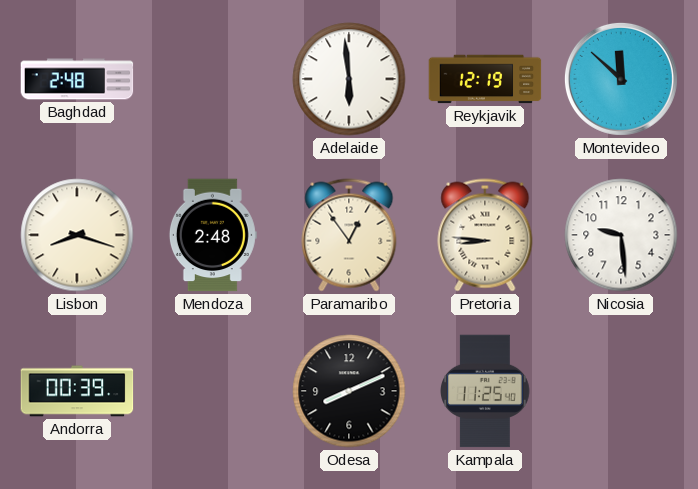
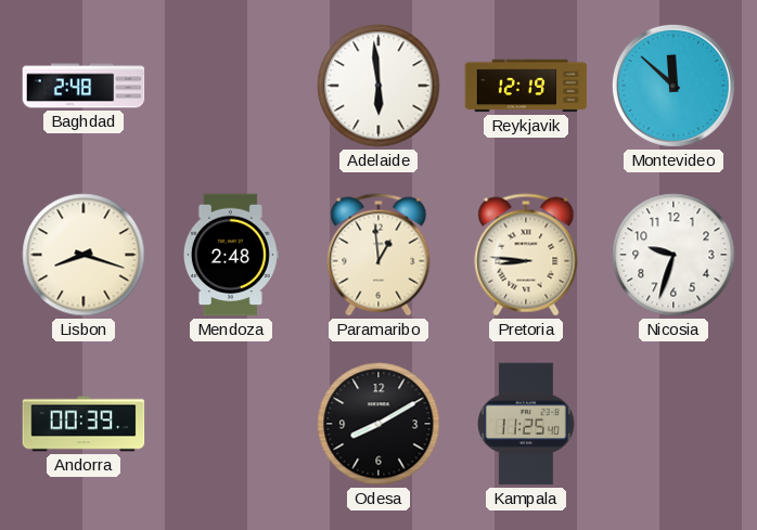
Paramaribo: 12:54 -> 12:59
Nicosia: 9:29 -> 9:33
Odesa: 8:11 -> 8:10
